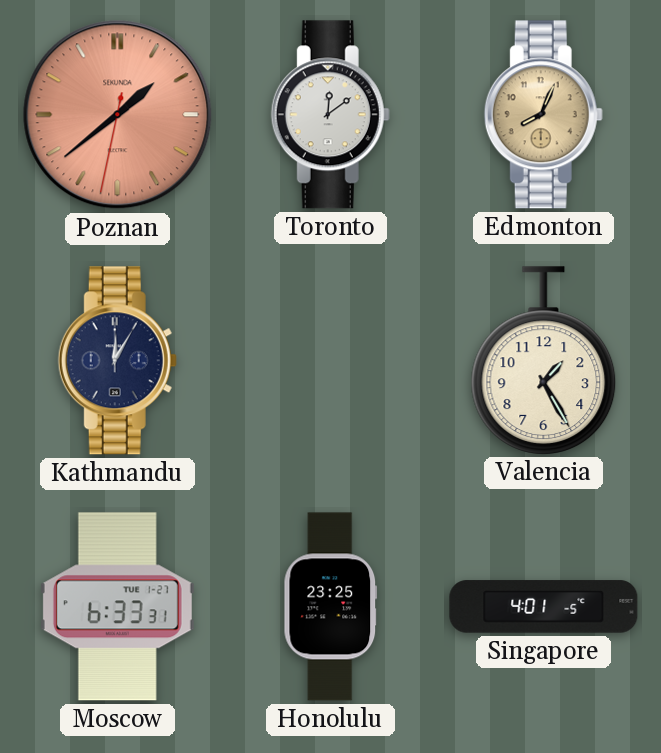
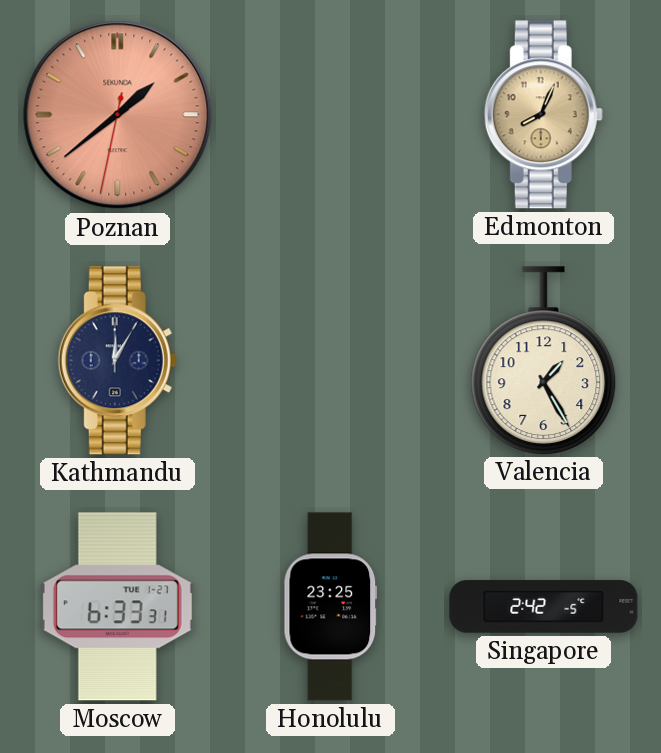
Toronto: 12:09 -> none
Singapore: 4:01 -> 2:42
